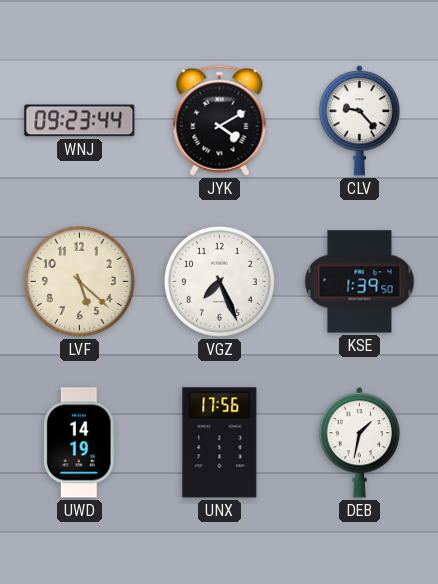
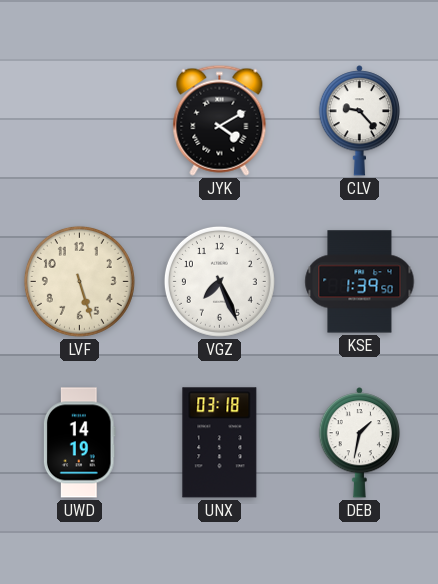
WNJ: 09:23 -> none
LVF: 5:22 -> 5:27
UNX: 17:56 -> 03:18
